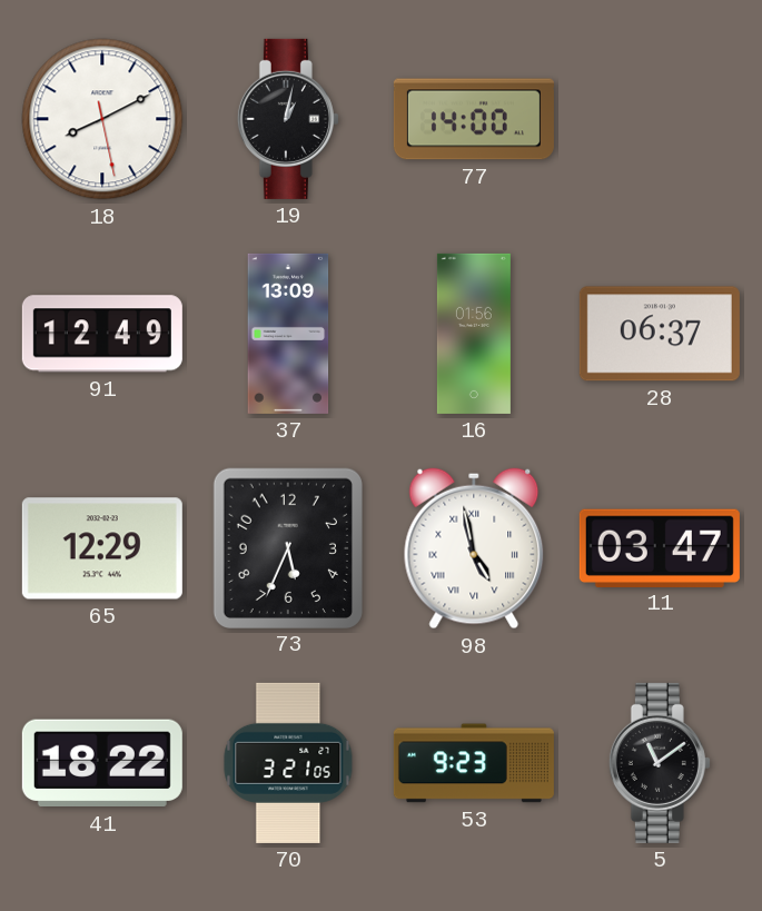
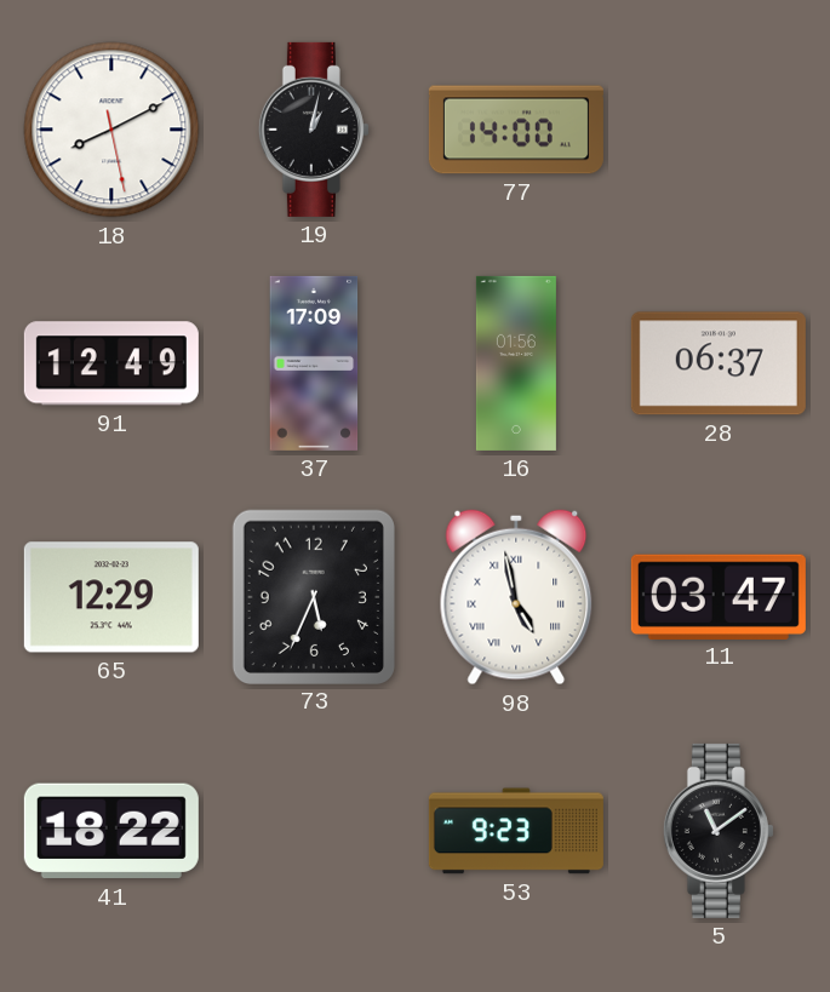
37: 13:09 -> 17:09
70: 3:21 -> none
